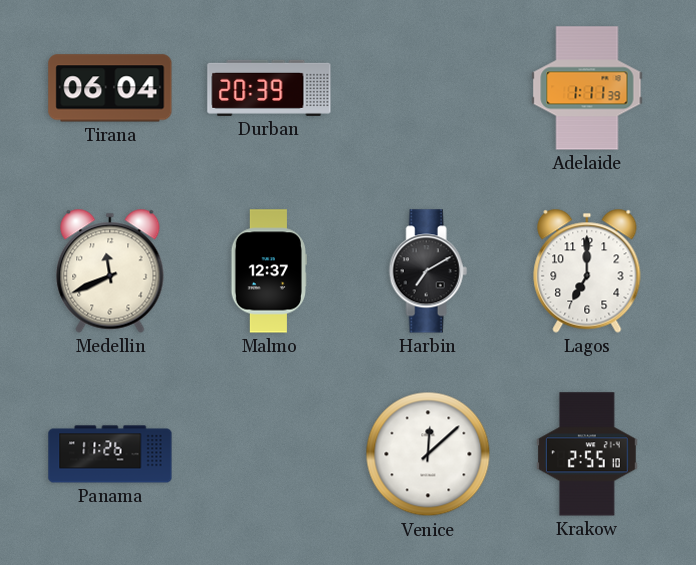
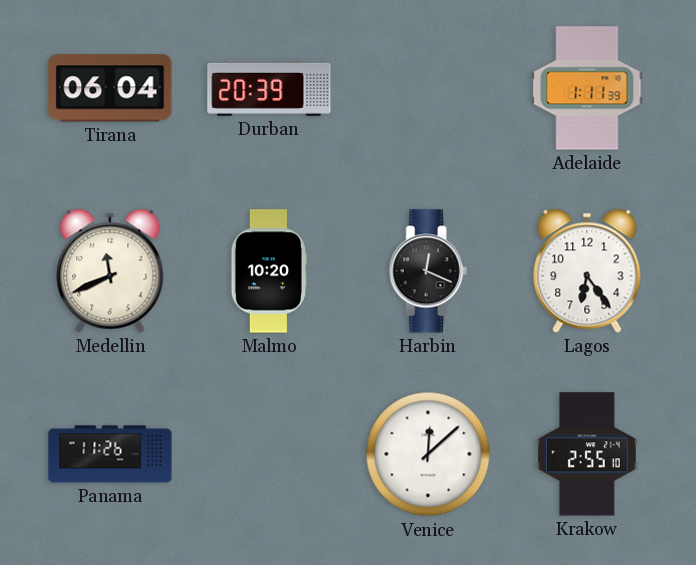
Malmo: 12:37 -> 10:20
Harbin: 7:10 -> 12:19
Lagos: 7:00 -> 6:24
